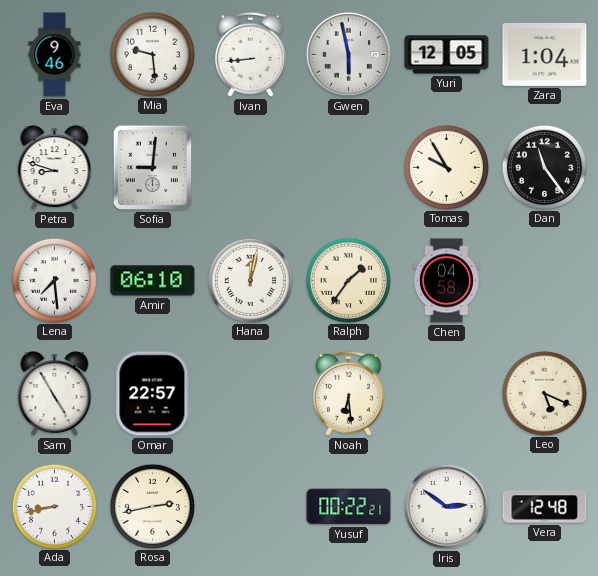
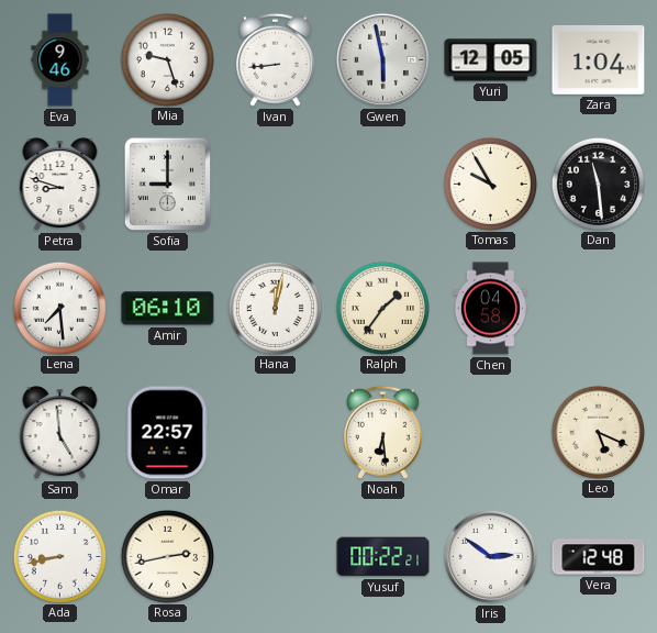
Mia: 9:29 -> 9:27
Sofia: 9:01 -> 9:00
Dan: 11:24 -> 11:29
Sam: 4:55 -> 4:59
